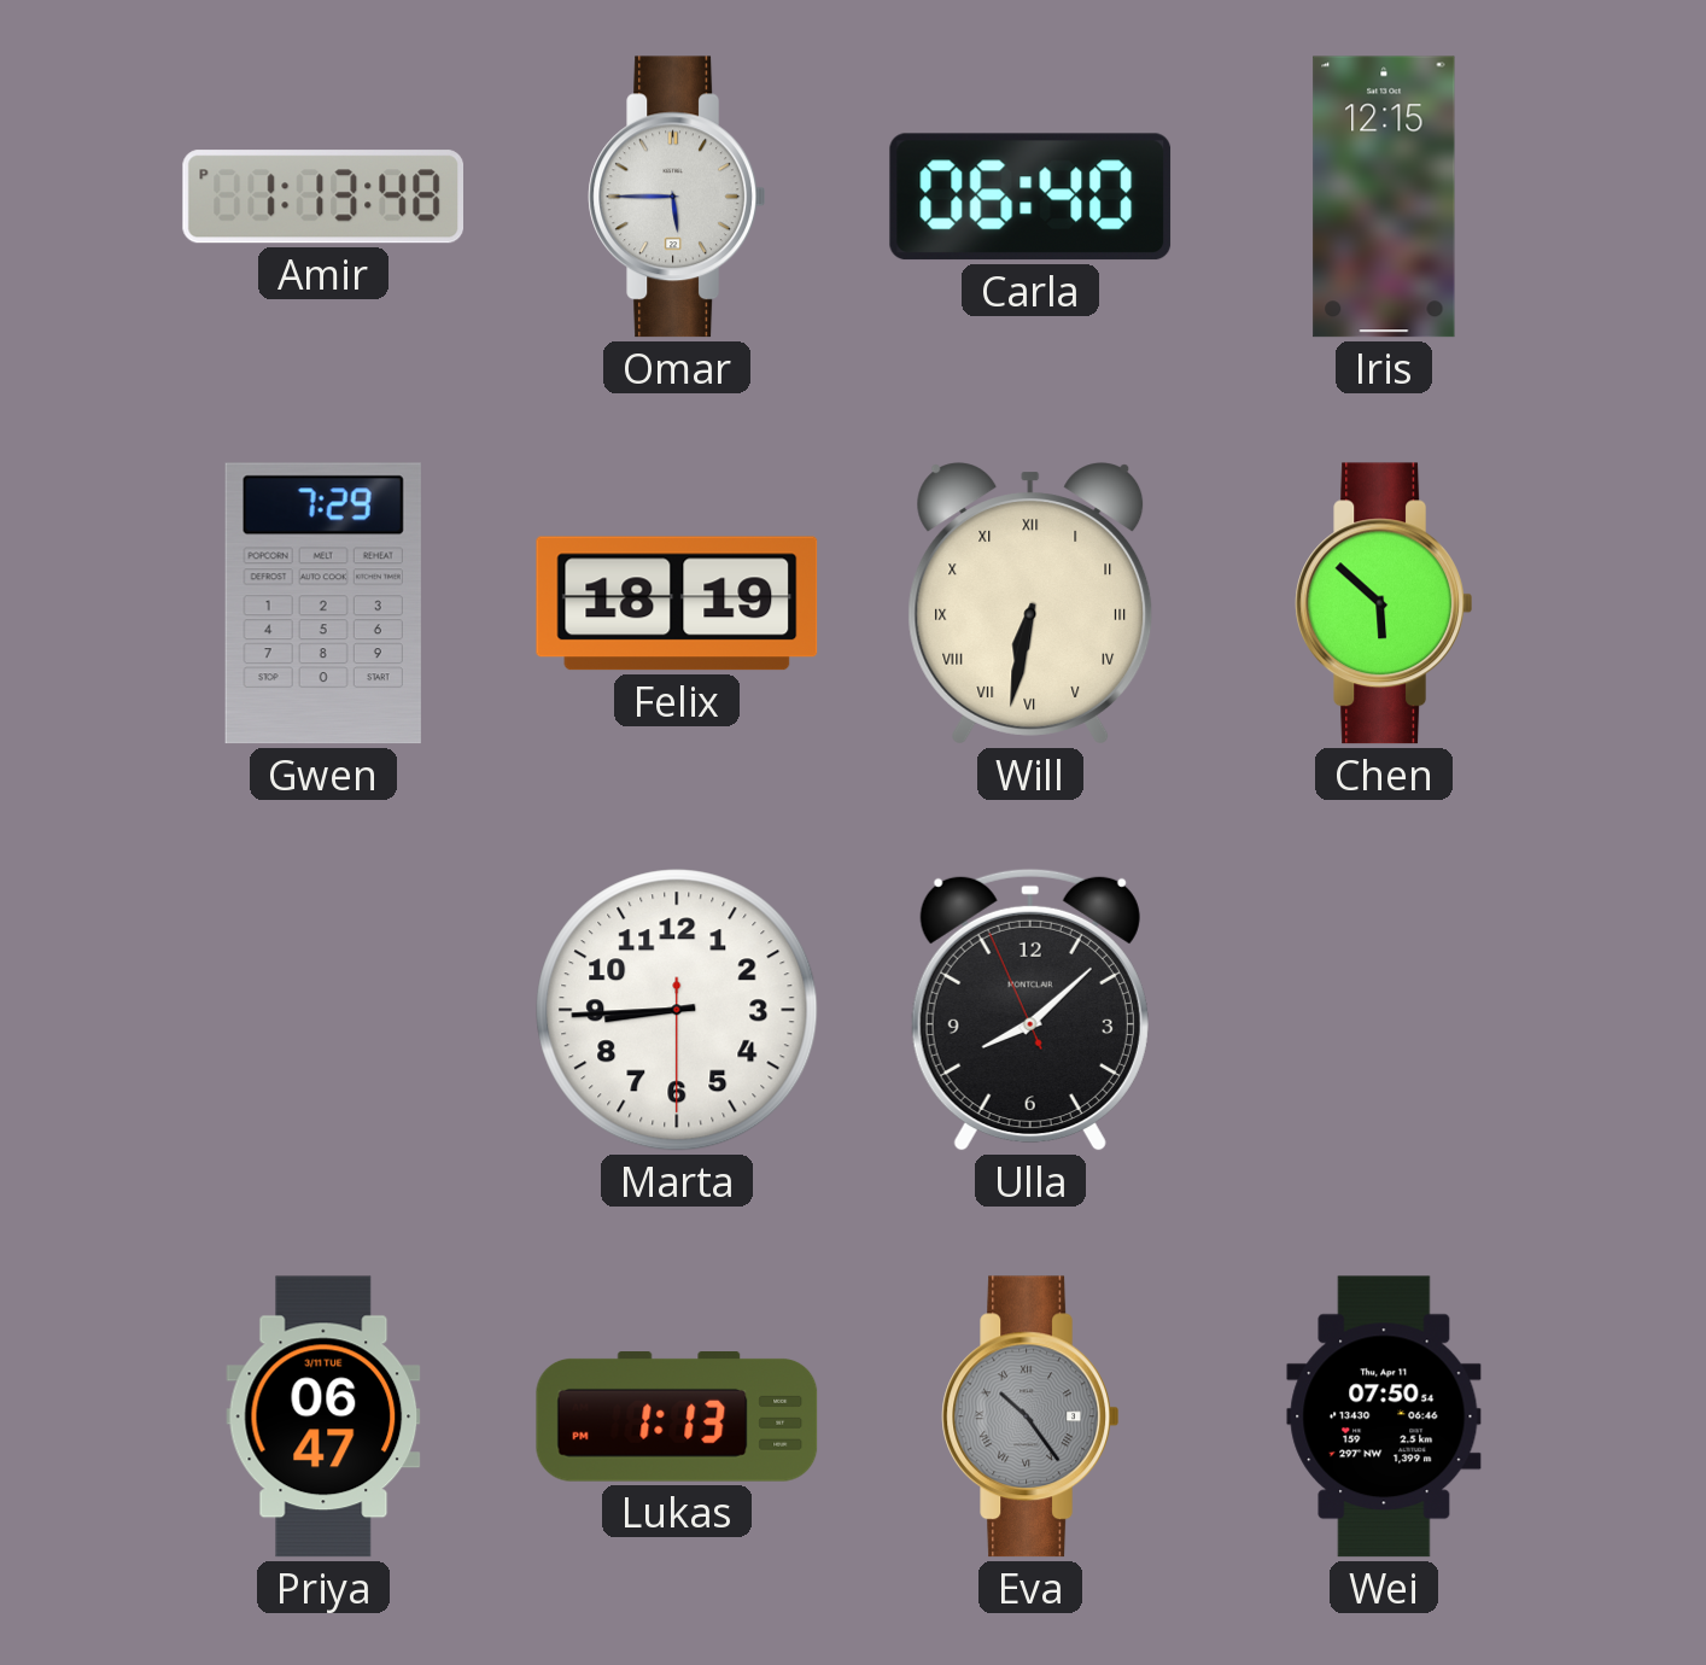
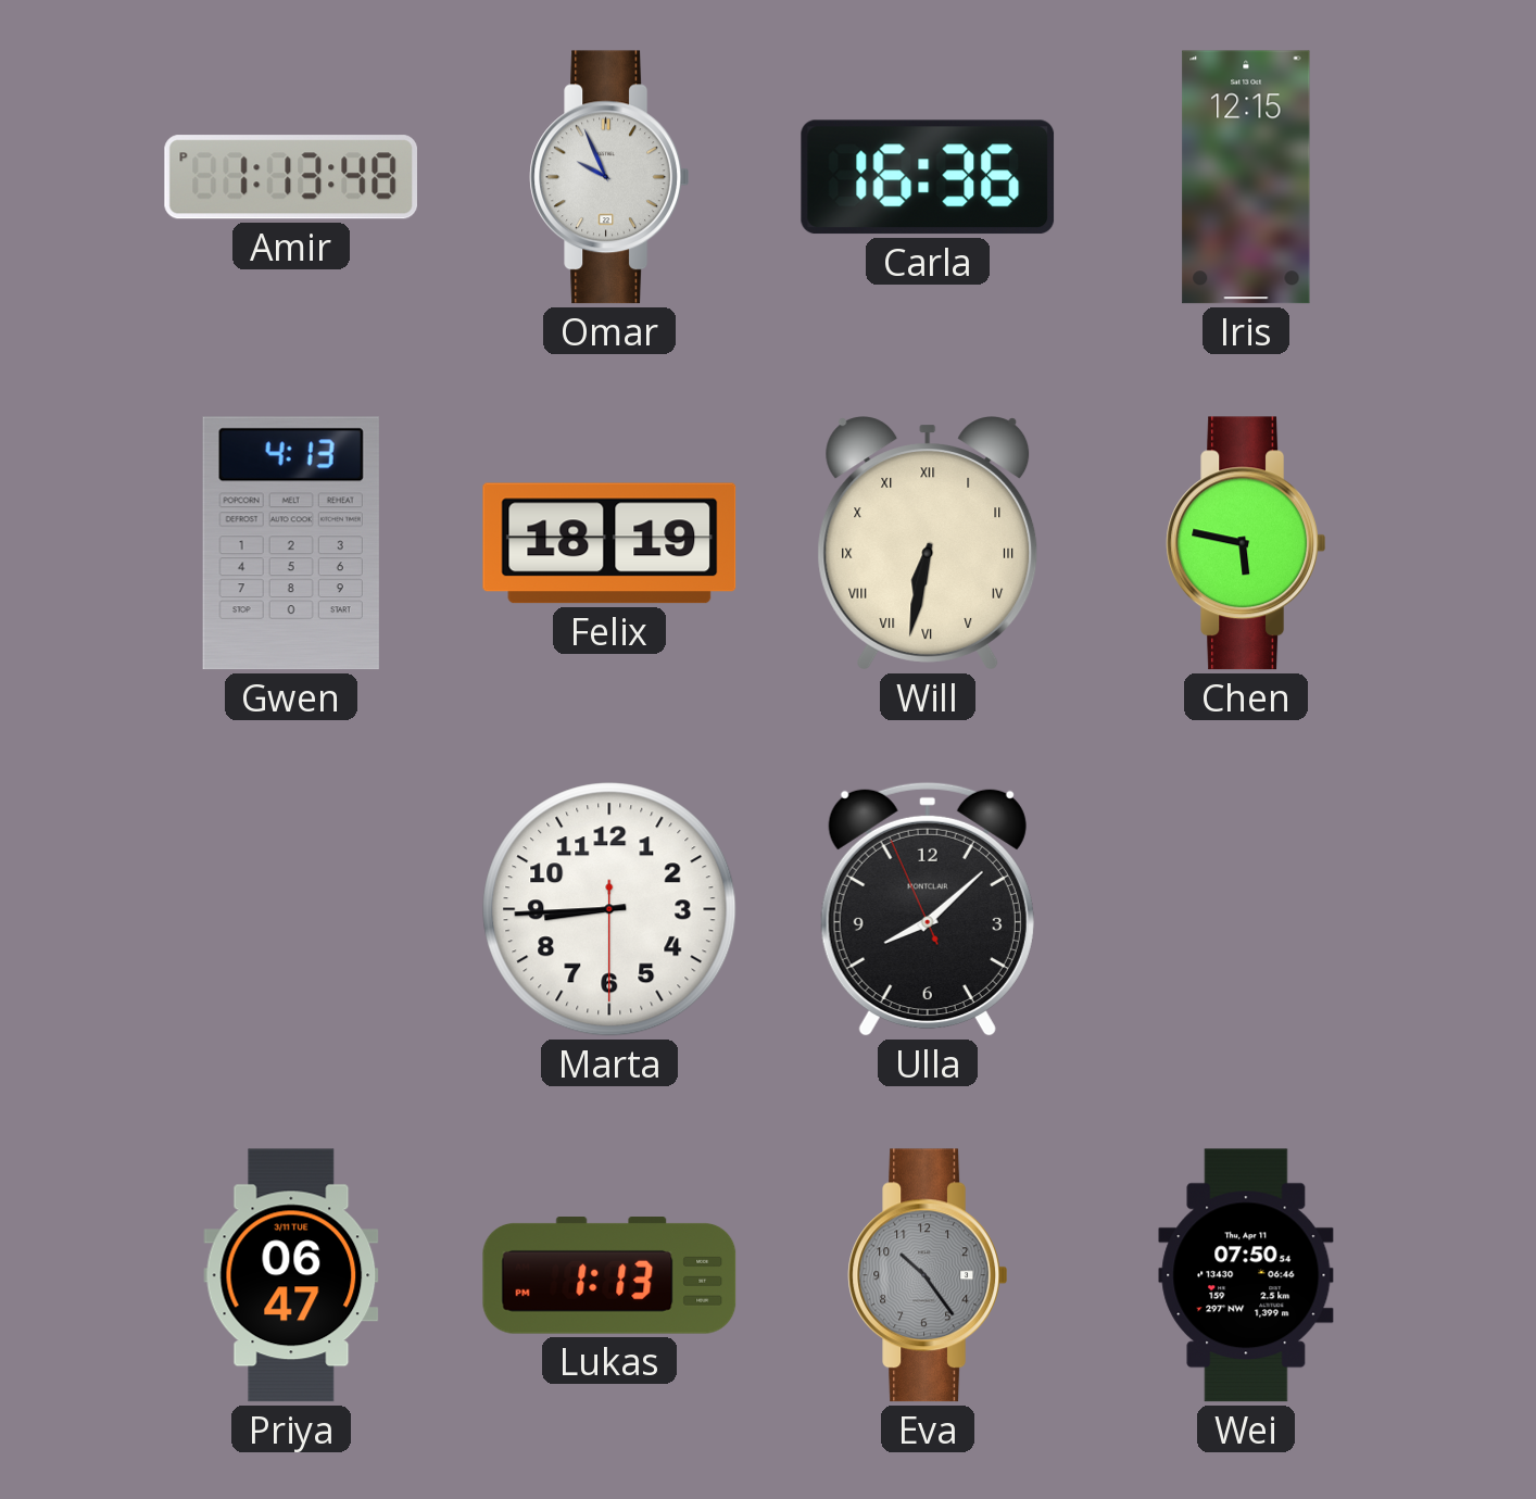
Omar: 5:45 -> 9:56
Carla: 06:40 -> 16:36
Gwen: 7:29 -> 4:13
Chen: 5:52 -> 5:47
Eva numerals: Roman -> Arabic
